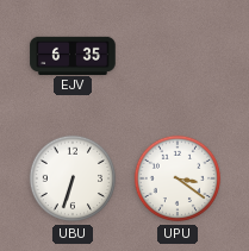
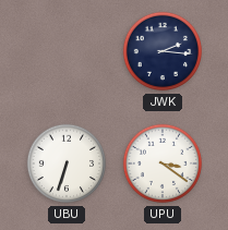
EJV: 6:35 -> none
JWK: none -> 2:16
